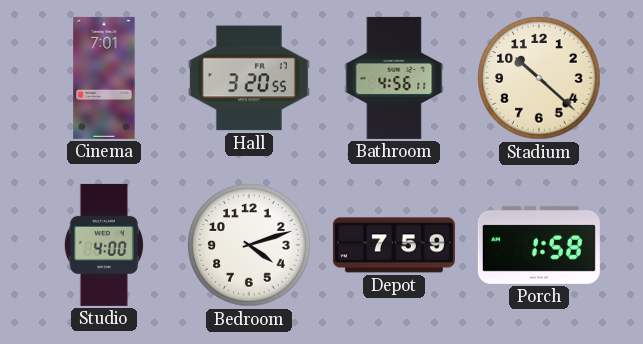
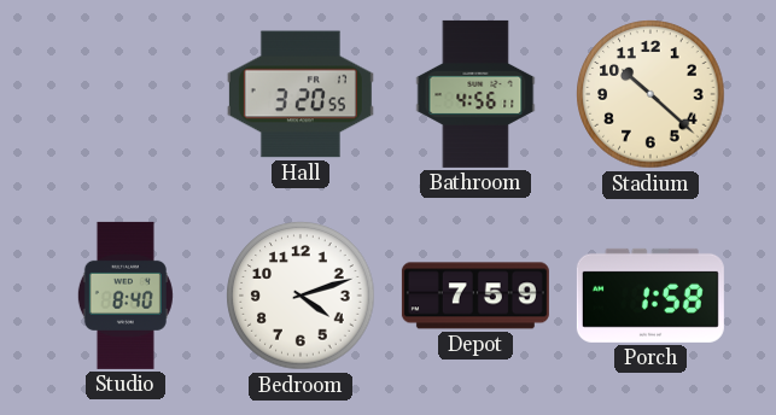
Cinema: 7:01 -> none
Studio: 4:00 -> 8:40
